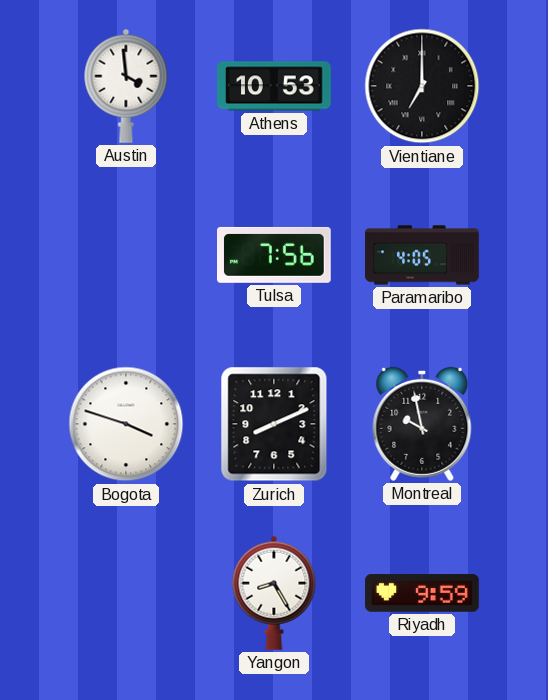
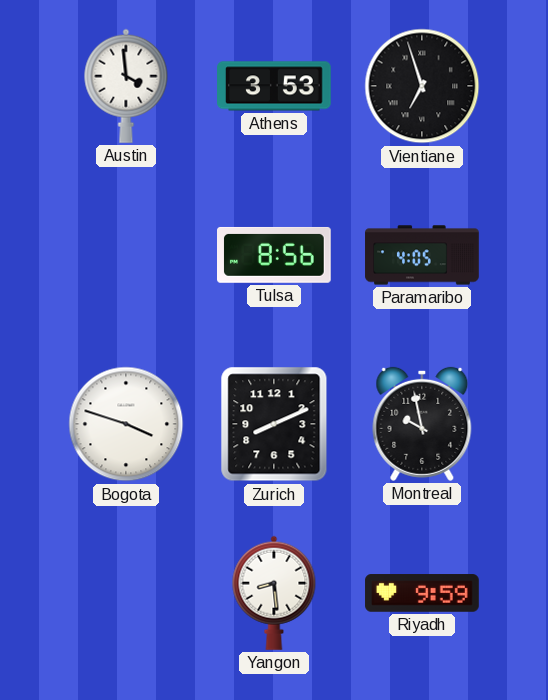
Athens: 10:53 -> 3:53
Vientiane: 7:00 -> 6:57
Tulsa: 7:56 -> 8:56
Yangon: 8:25 -> 8:29
